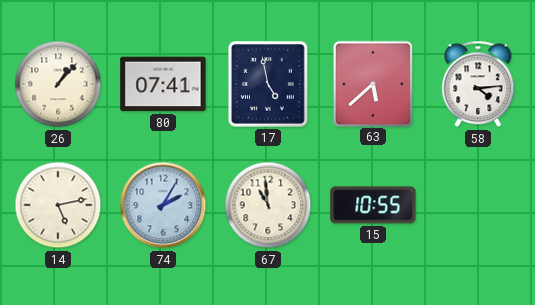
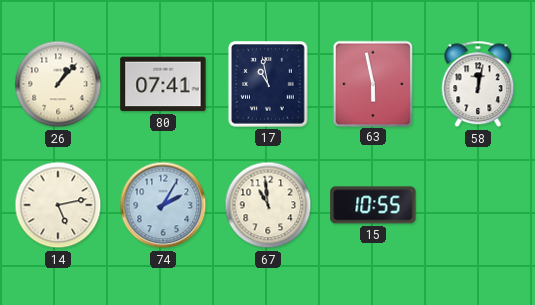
17: 4:58 -> 10:58
63: 5:38 -> 5:58
58: 4:14 -> 12:02
